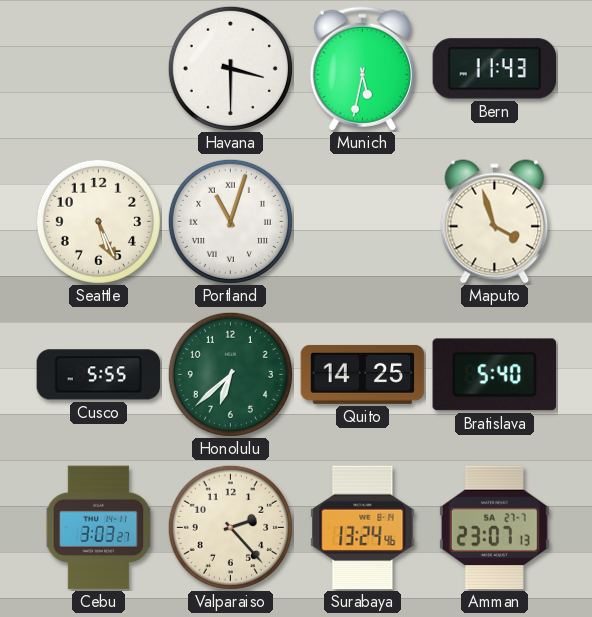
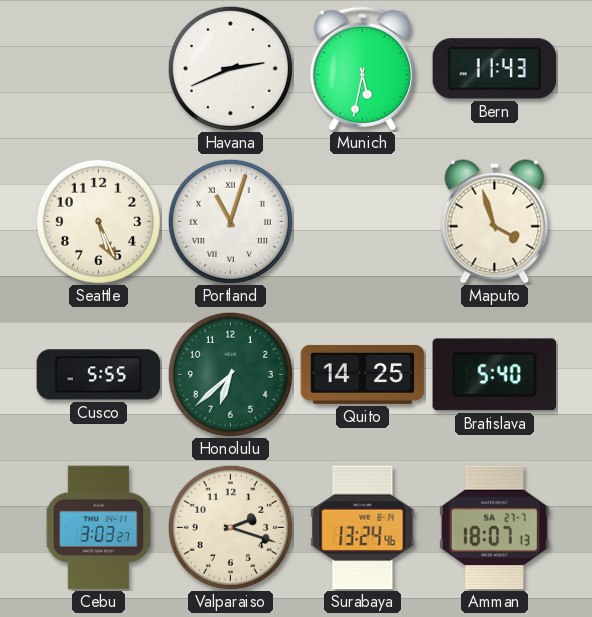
Havana: 3:30 -> 2:41
Valparaiso: 2:23 -> 2:18
Amman: 23:07 -> 18:07
